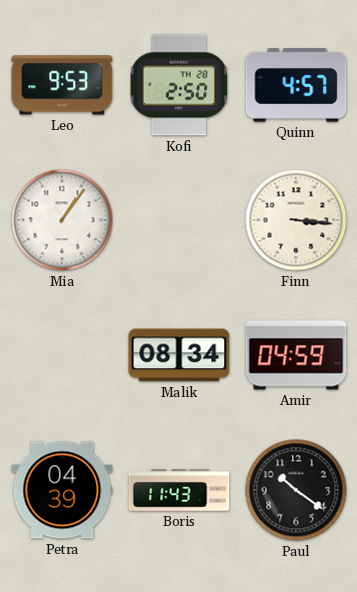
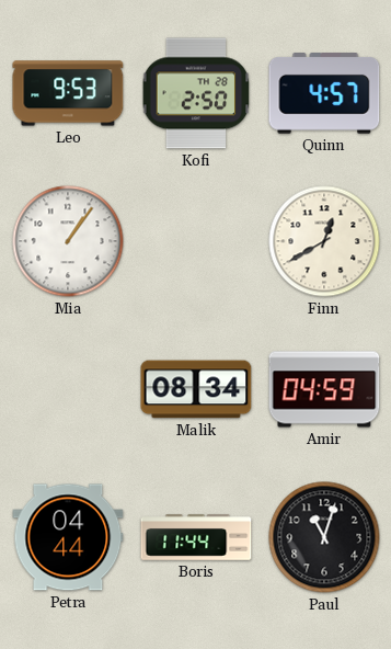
Finn: 3:16 -> 12:40
Petra: 04:39 -> 04:44
Boris: 11:43 -> 11:44
Paul: 10:21 -> 11:03
